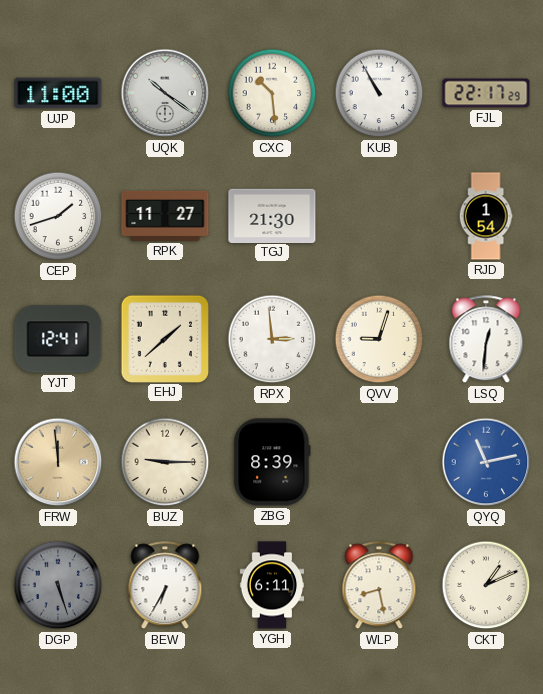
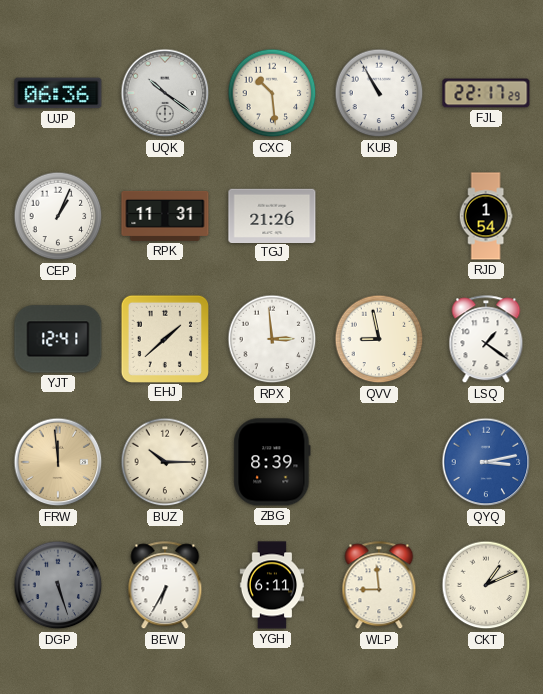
UJP: 11:00 -> 06:36
CEP: 1:42 -> 1:04
RPK: 11:27 -> 11:31
TGJ: 21:30 -> 21:26
QVV: 9:03 -> 8:58
LSQ: 12:31 -> 1:21
BUZ: 9:15 -> 10:15
QYQ: 11:13 -> 3:13
WLP: 8:28 -> 8:59
